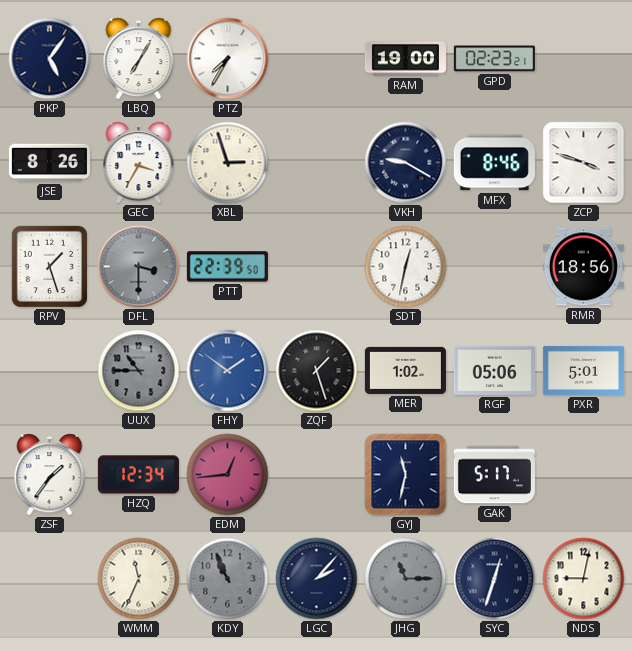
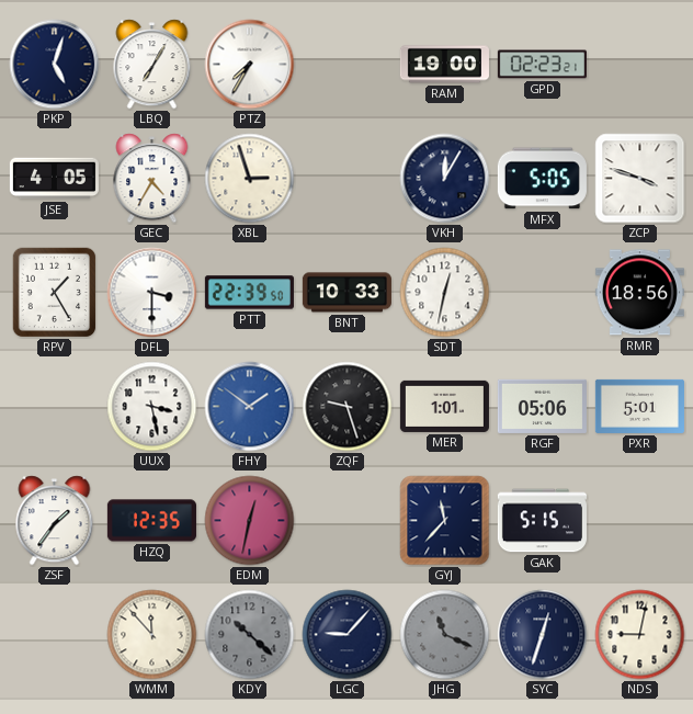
PKP: 5:06 -> 5:03
JSE: 8:26 -> 4:05
GEC: 3:35 -> 4:35
VKH: 9:20 -> 12:05
MFX: 8:46 -> 5:05
RPV: 1:27 -> 1:25
DFL dial: grey -> white
BNT: none -> 10:33
UUX: 10:45 -> 3:28
UUX dial: grey -> white
ZQF: 1:27 -> 9:27
MER: 1:02 -> 1:01
HZQ: 12:34 -> 12:35
EDM: 12:44 -> 12:32
GYJ: 11:32 -> 11:37
GAK: 5:17 -> 5:15
WMM: 11:34 -> 11:53
KDY: 10:56 -> 10:22
LGC: 2:07 -> 9:07
JHG: 11:15 -> 11:19
